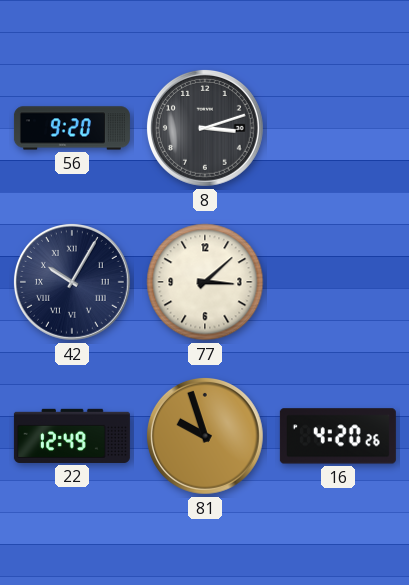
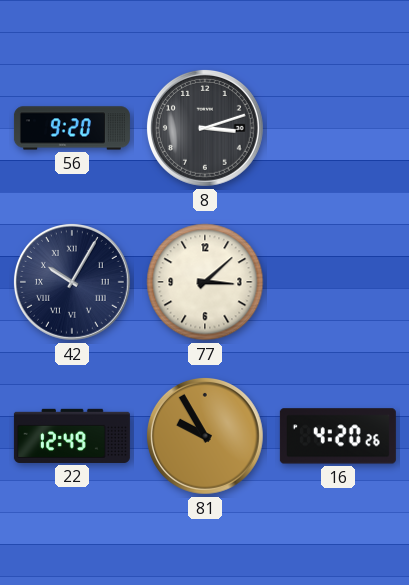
81: 9:57 -> 9:55
